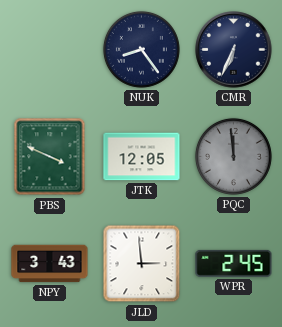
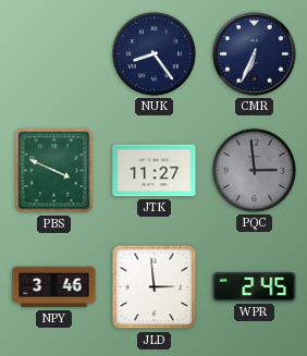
JTK: 12:05 -> 11:27
PQC: 11:59 -> 2:59
NPY: 3:43 -> 3:46
